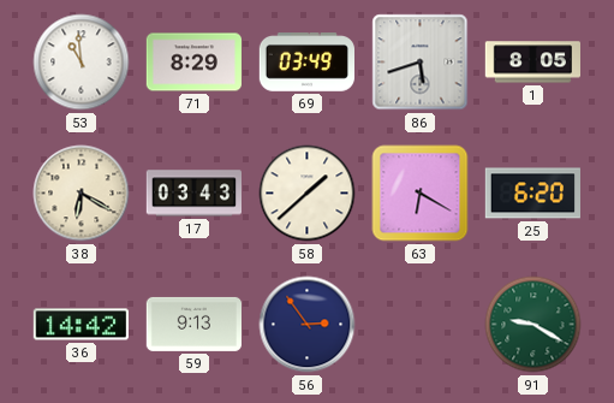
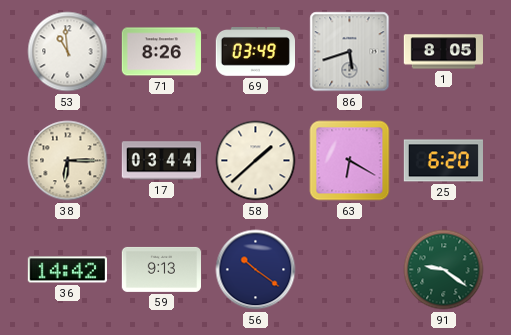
71: 8:29 -> 8:26
38: 6:20 -> 6:15
17: 03:43 -> 03:44
56: 2:54 -> 10:21
91: 9:20 -> 9:21
